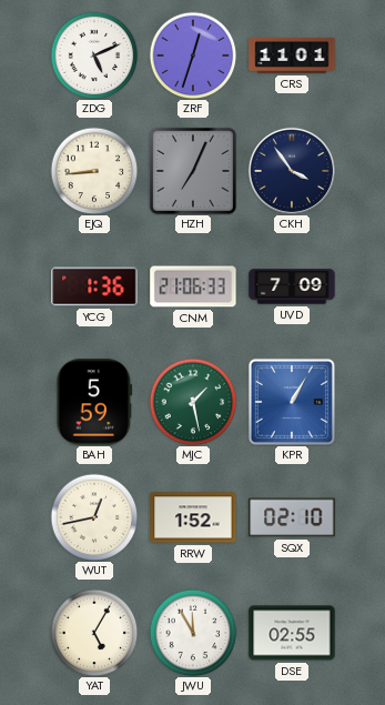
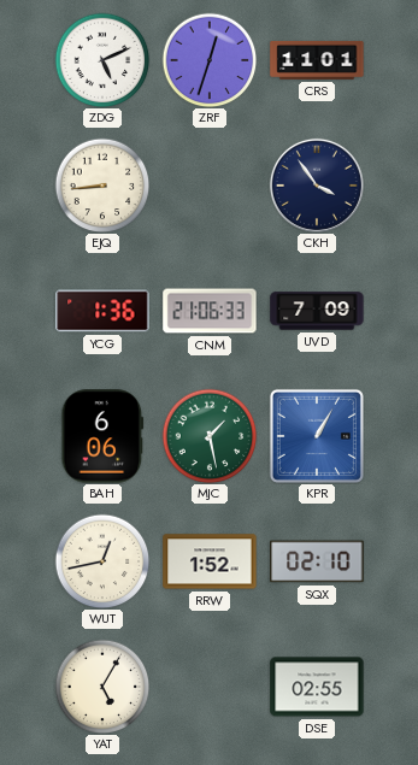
HZH: 7:04 -> none
BAH: 5:59 -> 6:06
JWU: 11:55 -> none
